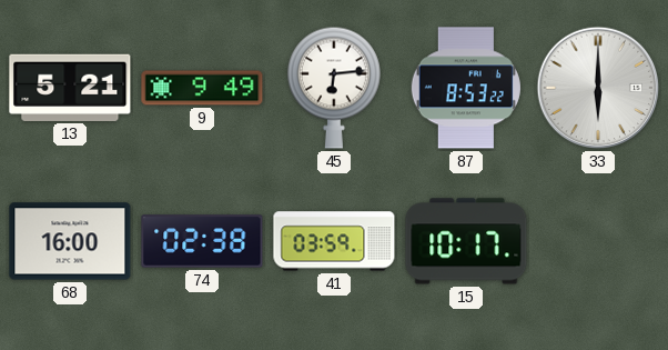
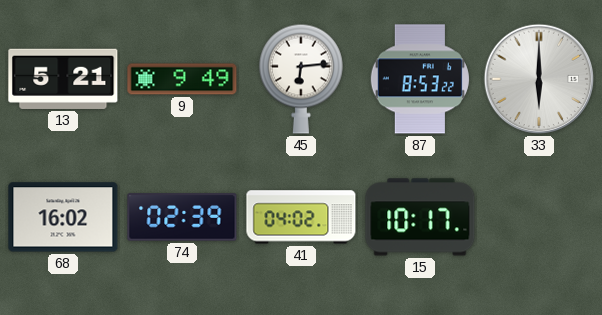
68: 16:00 -> 16:02
74: 02:38 -> 02:39
41: 03:59 -> 04:02
